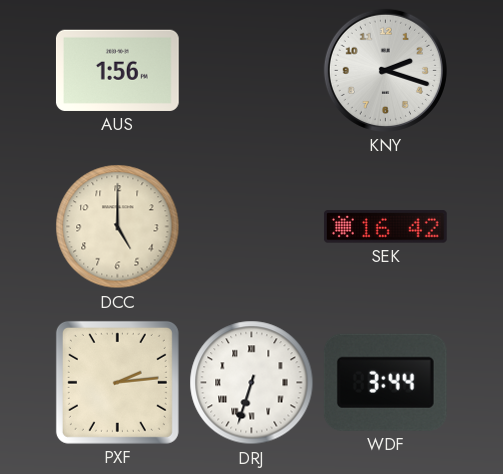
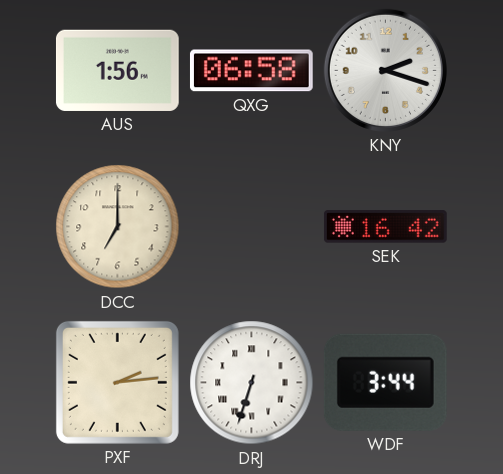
QXG: none -> 06:58
DCC: 5:00 -> 7:00
